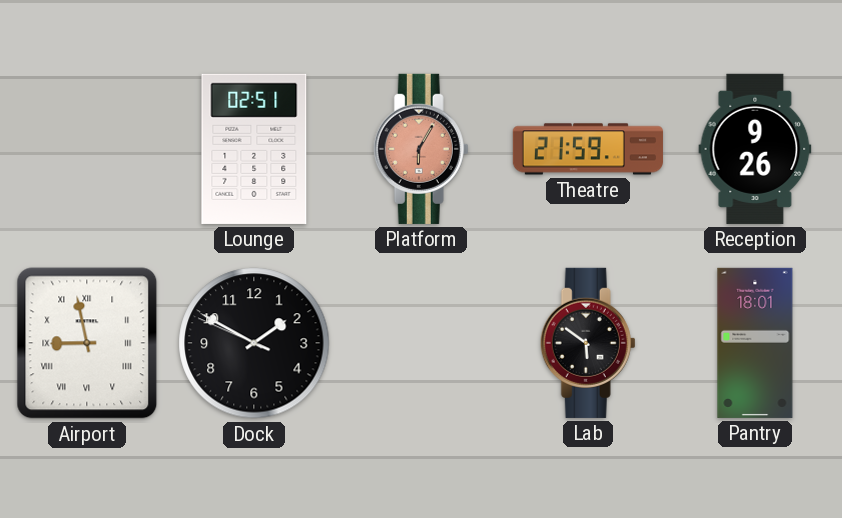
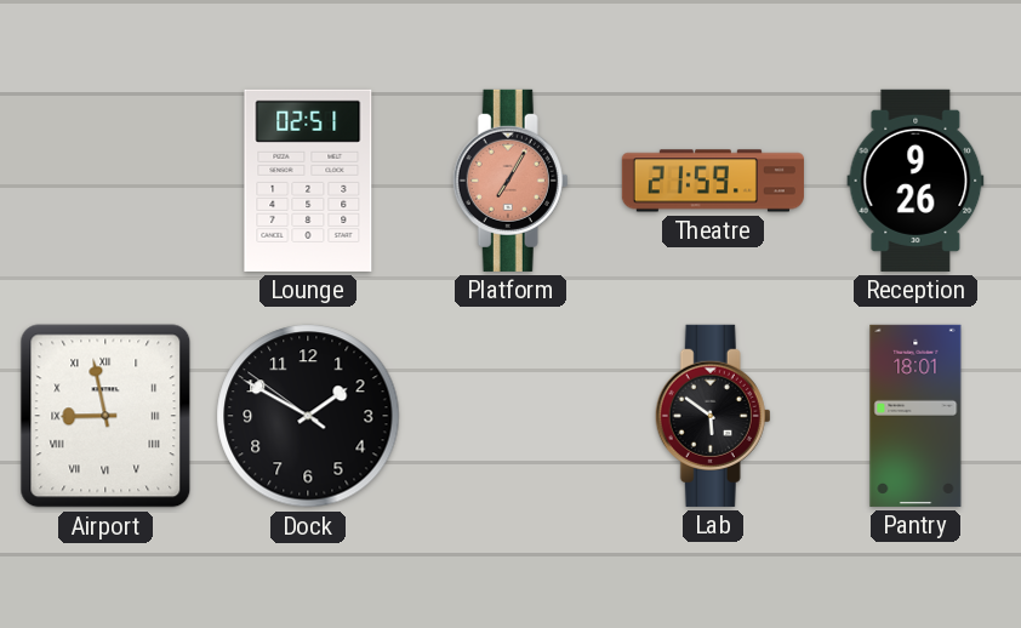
Platform: 6:05 -> 7:05
Dock: 1:49:49 -> 1:49:51
